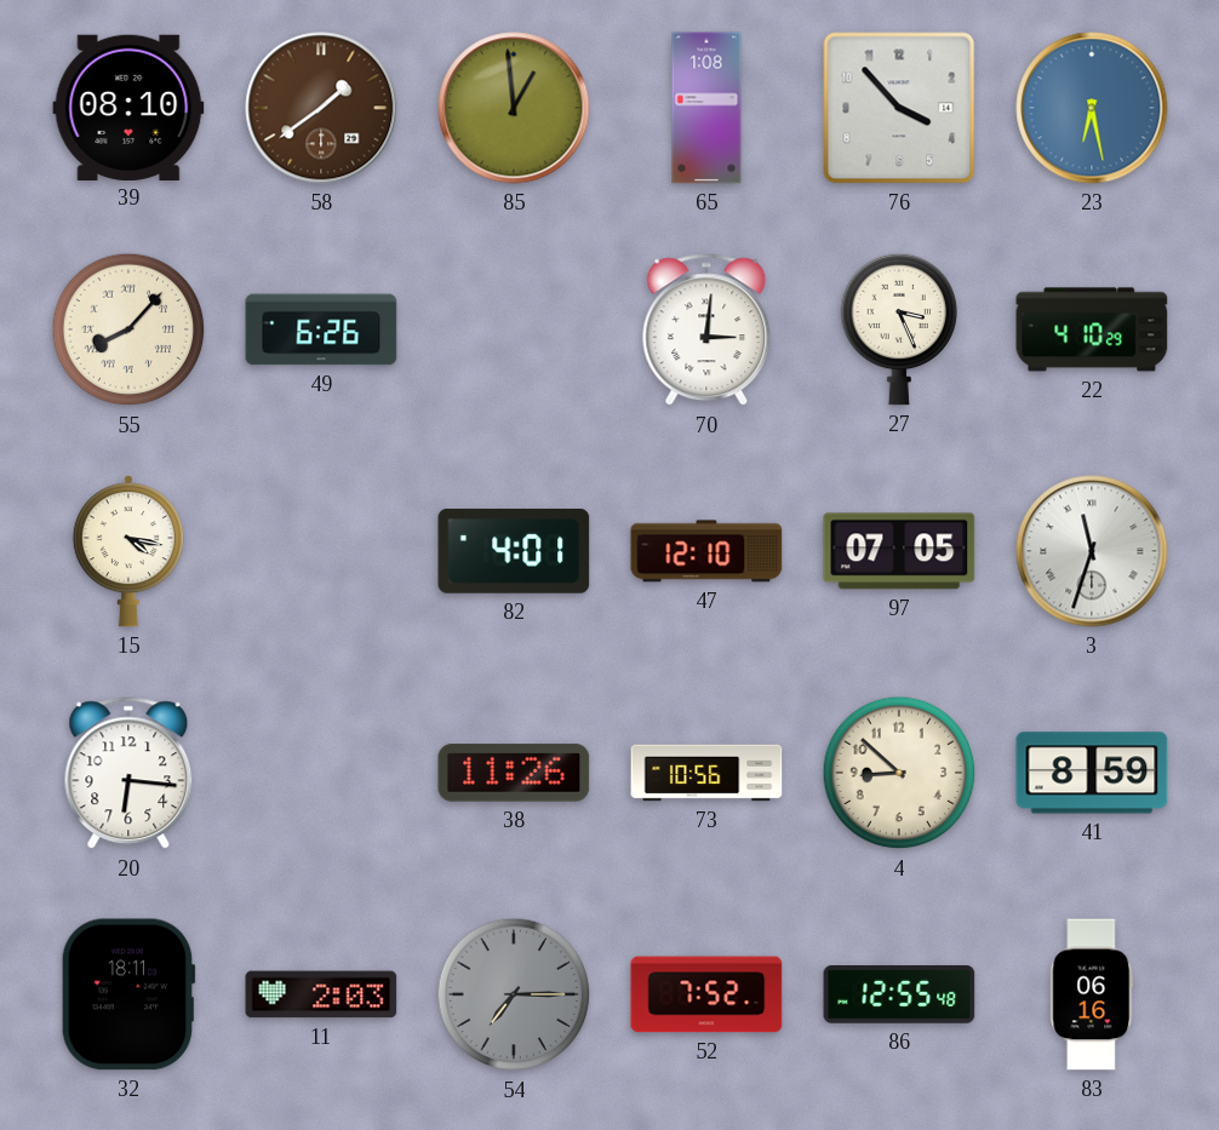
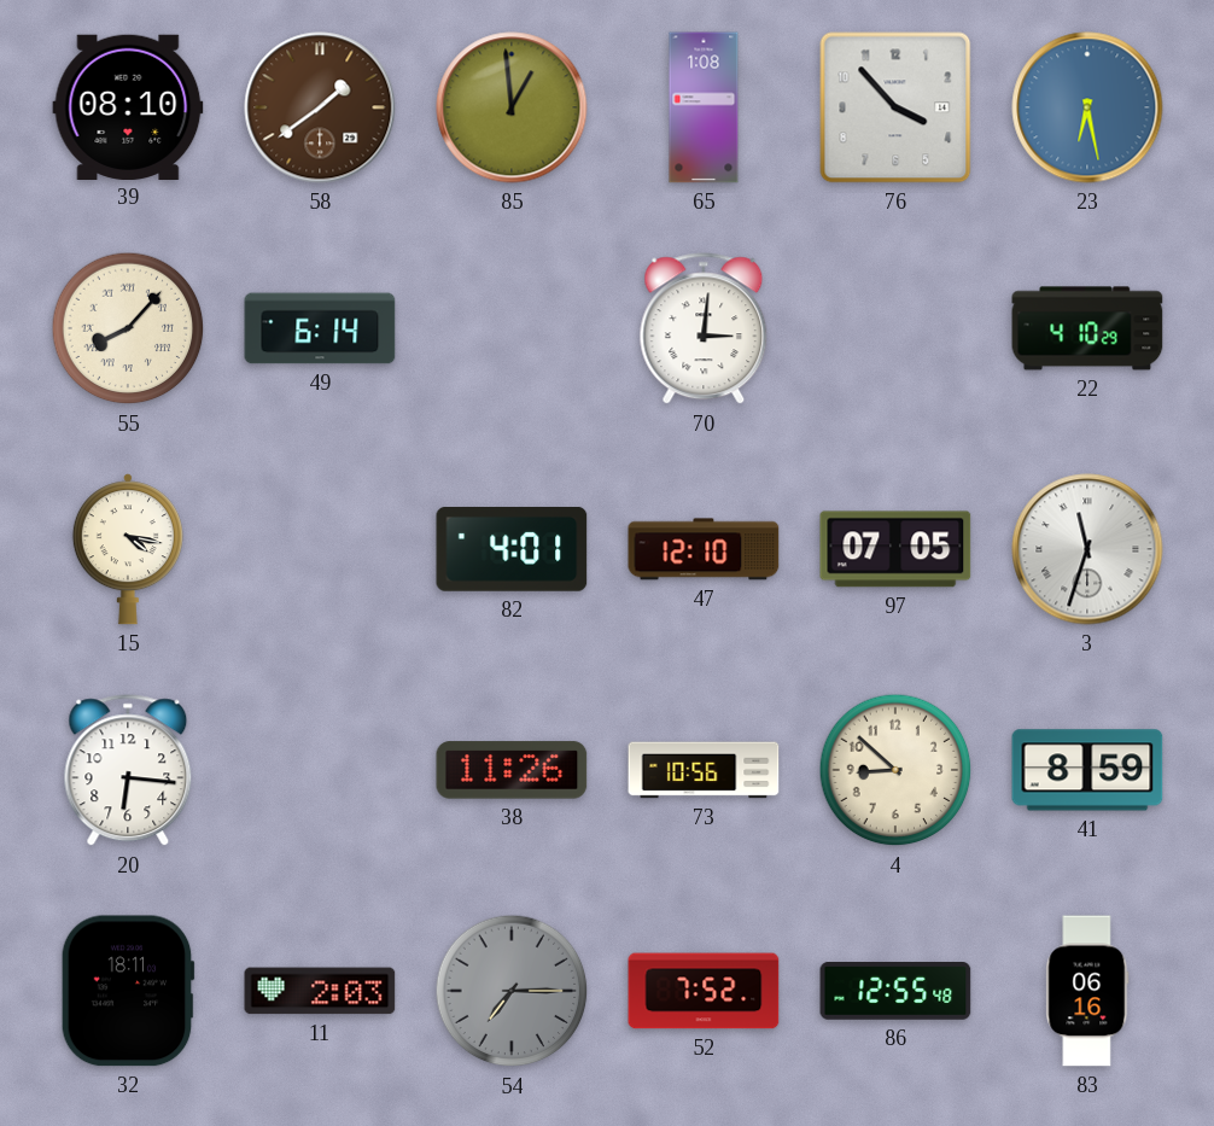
49: 6:26 -> 6:14
27: 3:26 -> none
